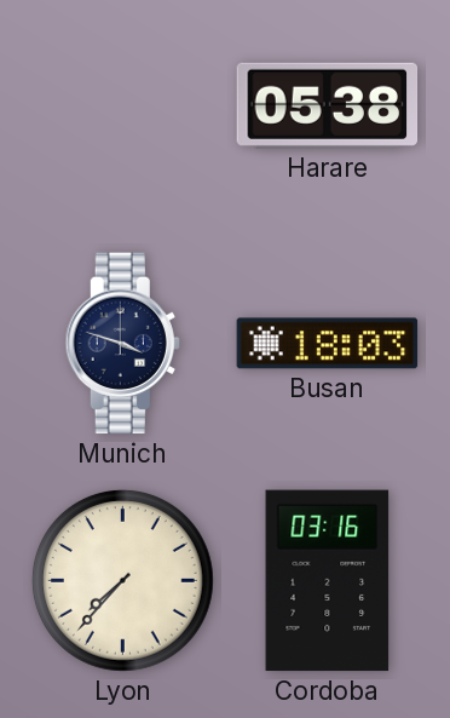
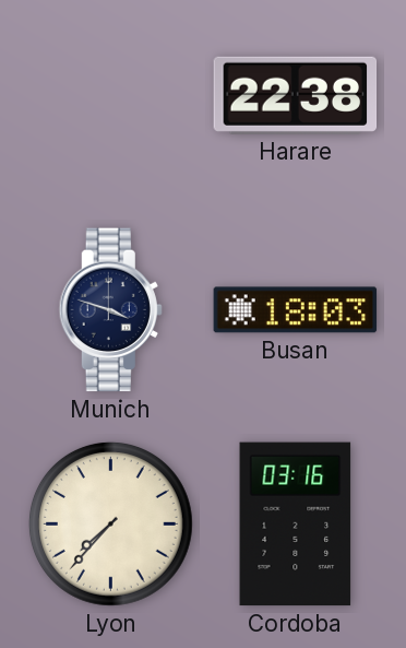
Harare: 05:38 -> 22:38
